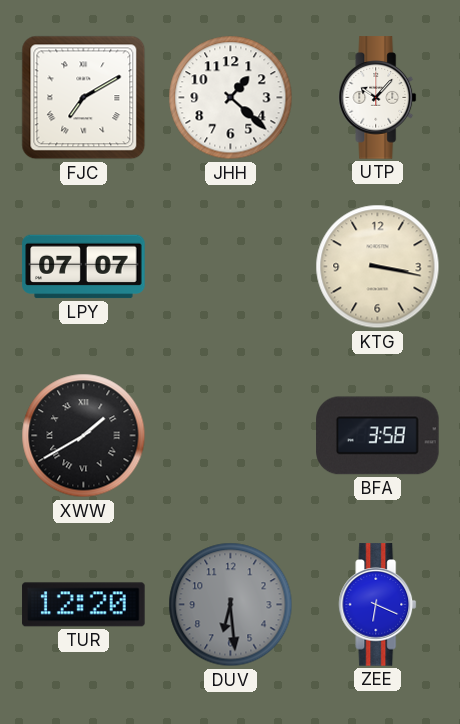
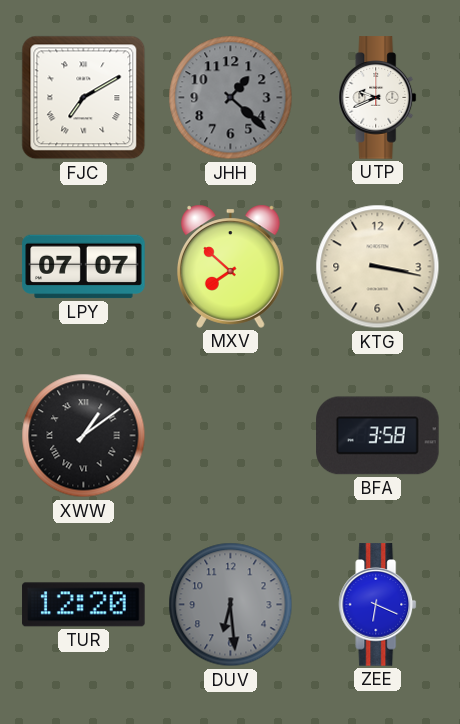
JHH dial: white -> grey
UTP: 10:07 -> 9:41
MXV: none -> 7:52
XWW: 1:40 -> 1:09
